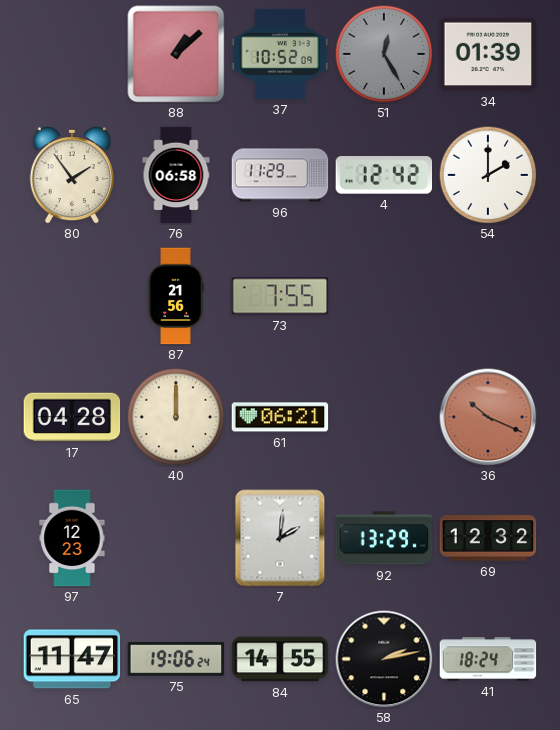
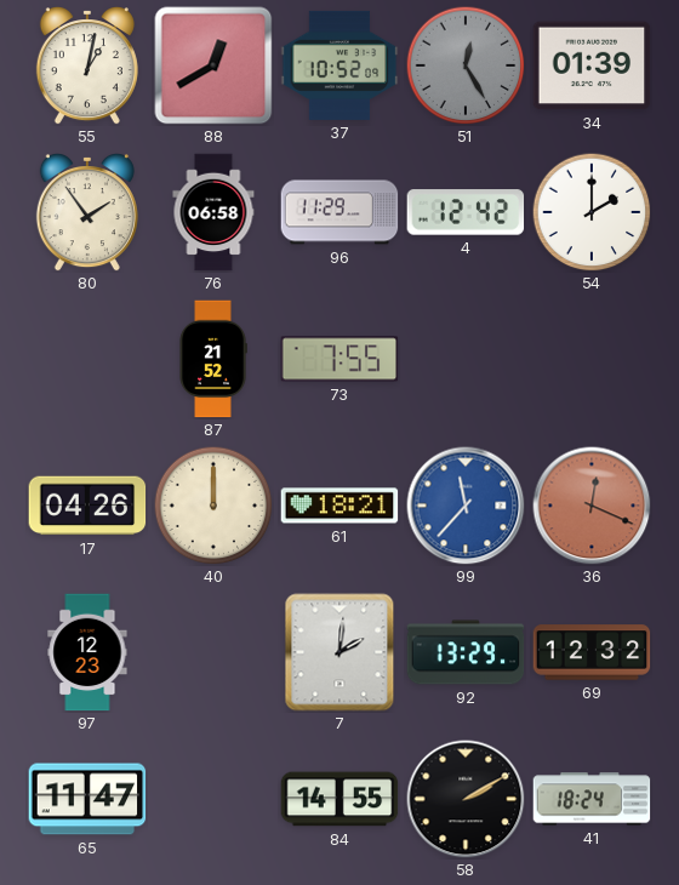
55: none -> 1:02
88: 1:08 -> 12:40
87: 21:56 -> 21:52
17: 04:28 -> 04:26
61: 06:21 -> 18:21
99: none -> 11:37
36: 10:19 -> 12:19
75: 19:06 -> none
58: 2:13 -> 2:10
